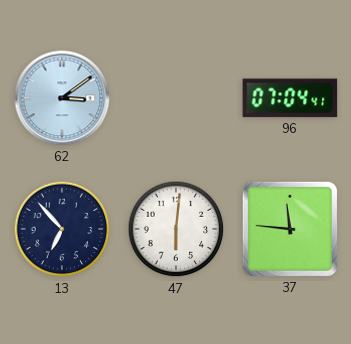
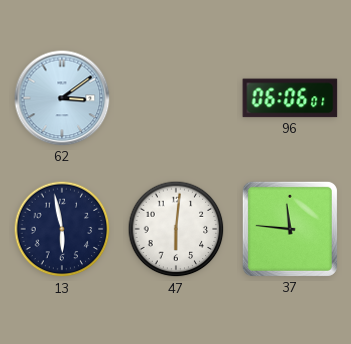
96: 07:04 -> 06:06
13: 6:53 -> 5:58
